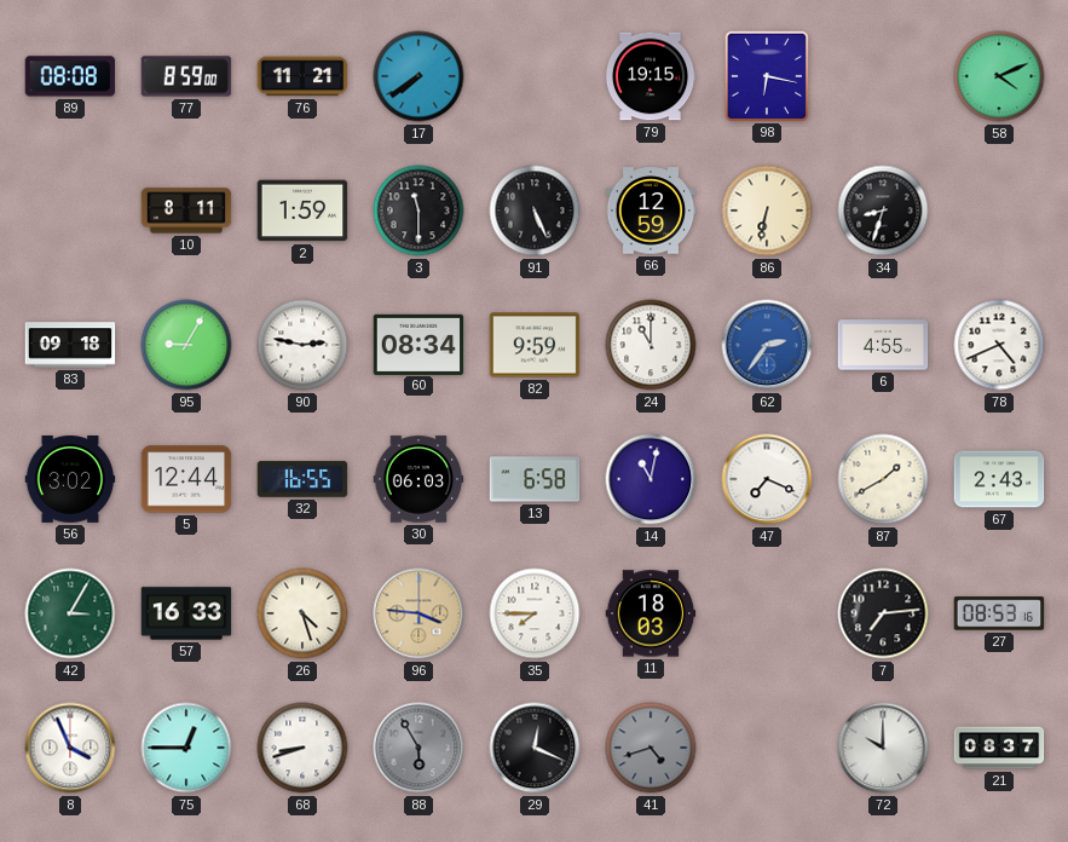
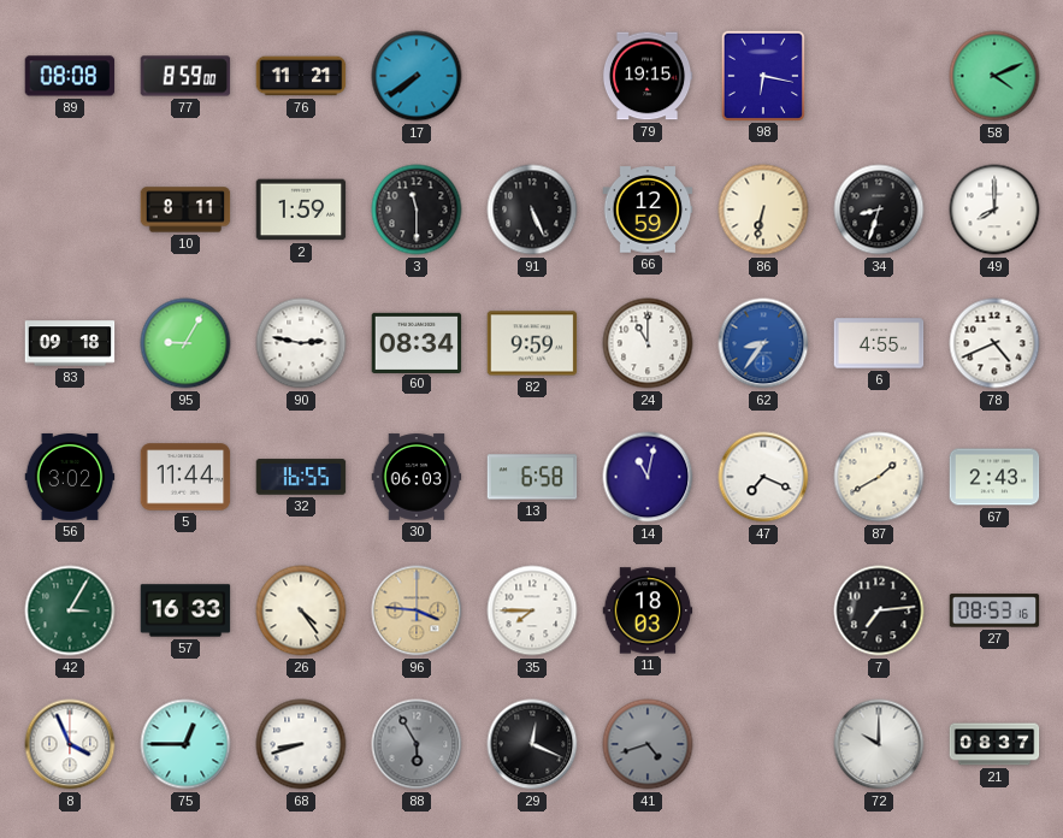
49: none -> 8:00
62: 2:36 -> 8:36
5: 12:44 -> 11:44
26: 4:27 -> 4:24
